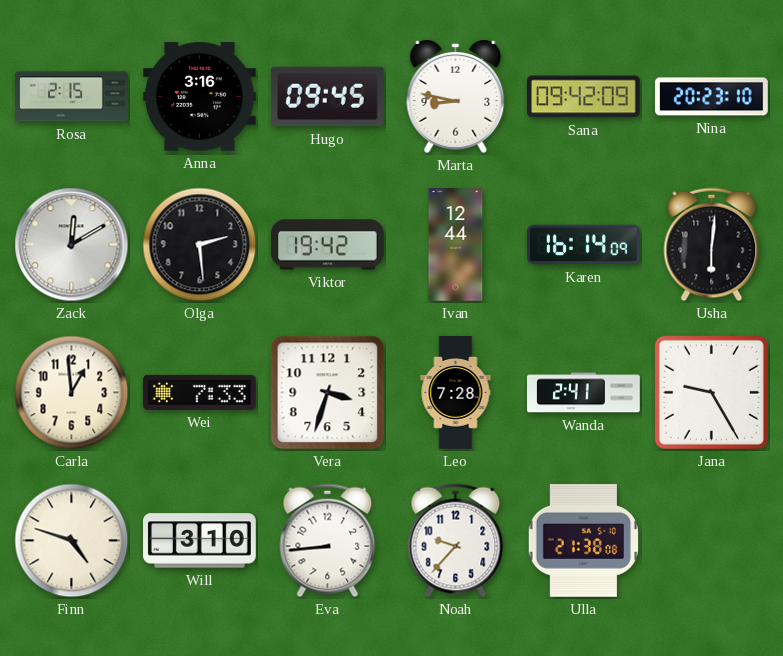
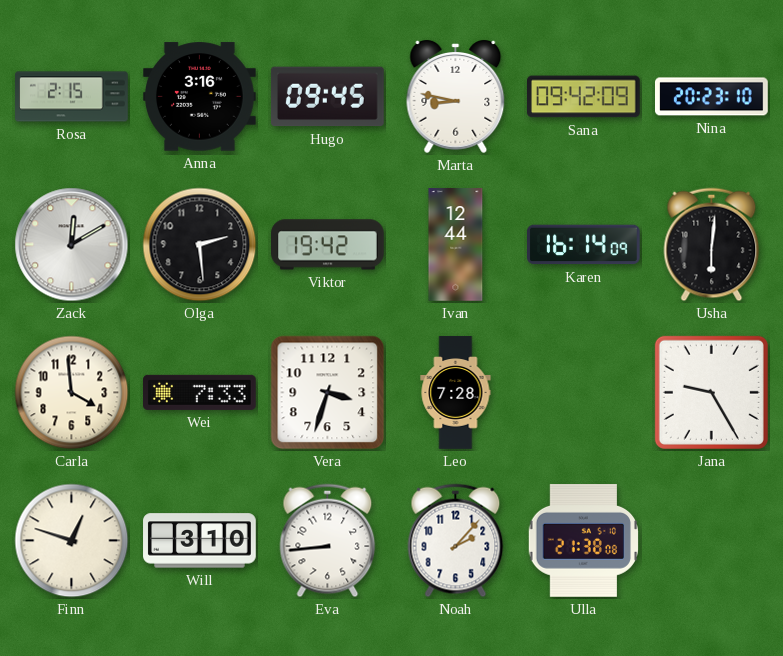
Carla: 12:59 -> 3:59
Wanda: 2:41 -> none
Finn: 4:48 -> 12:48
Noah: 9:37 -> 2:07
